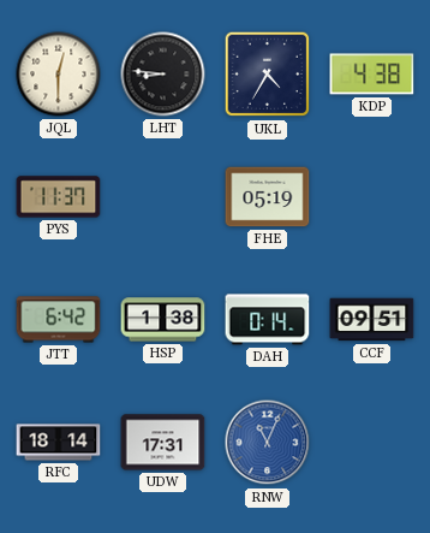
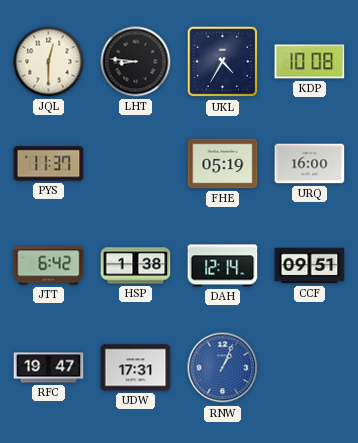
KDP: 4:38 -> 10:08
URQ: none -> 16:00
DAH: 0:14 -> 12:14
RFC: 18:14 -> 19:47
RNW: 11:04 -> 1:04
